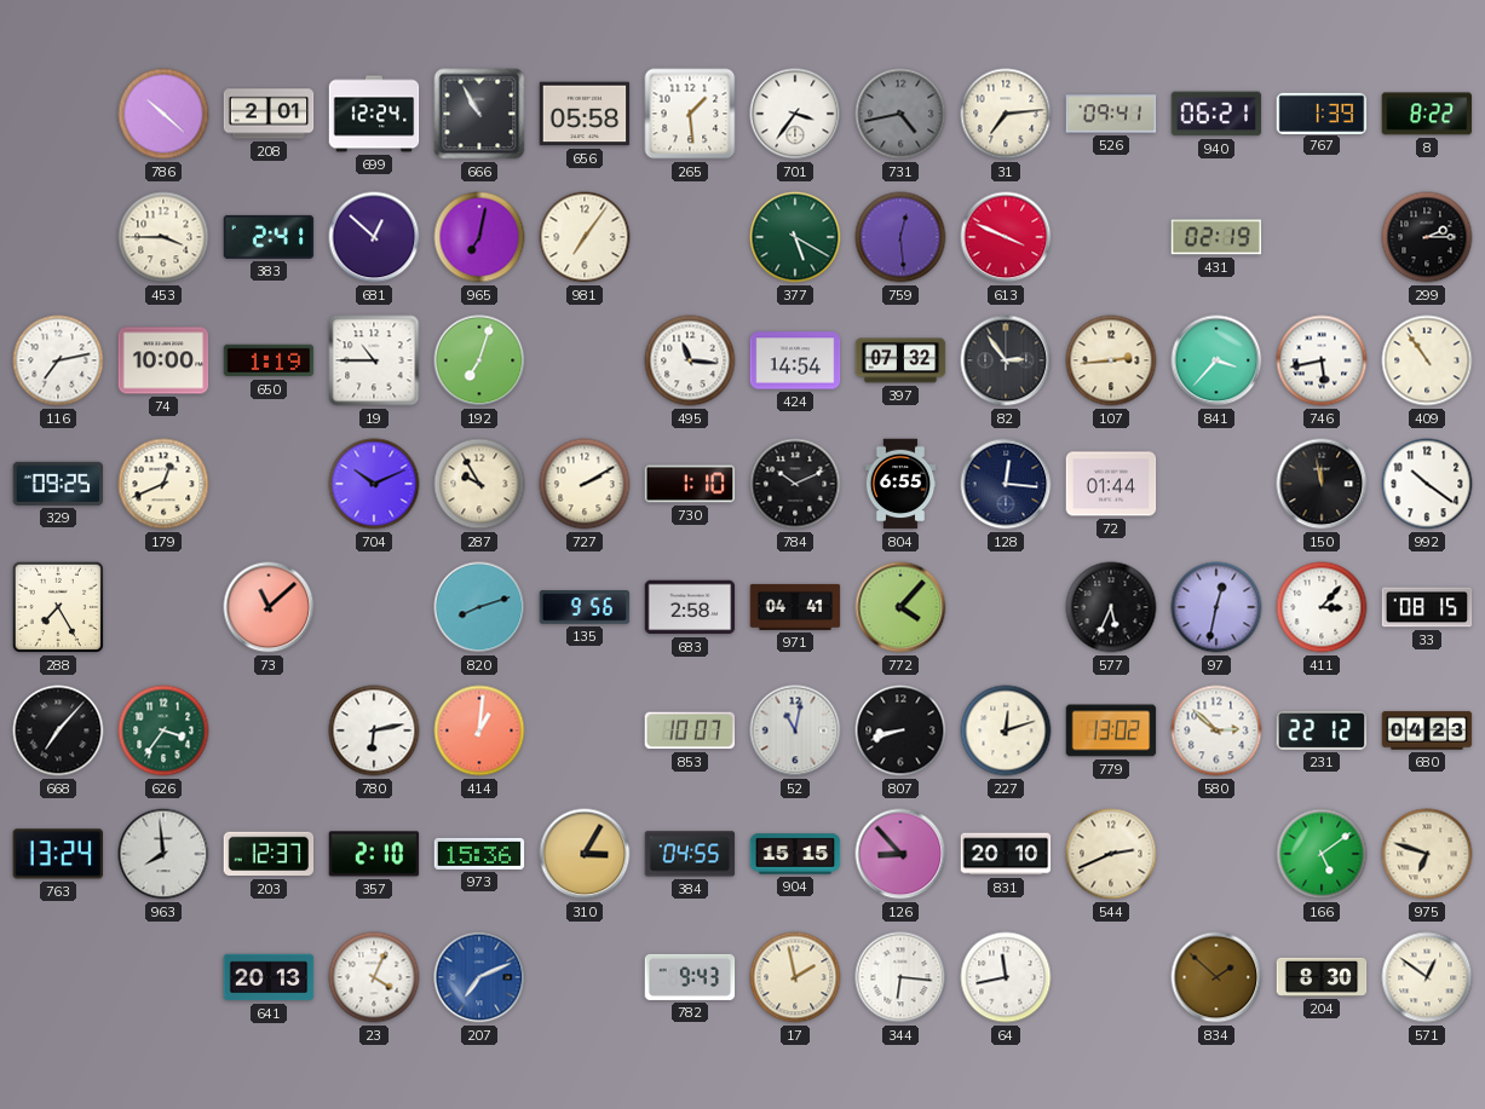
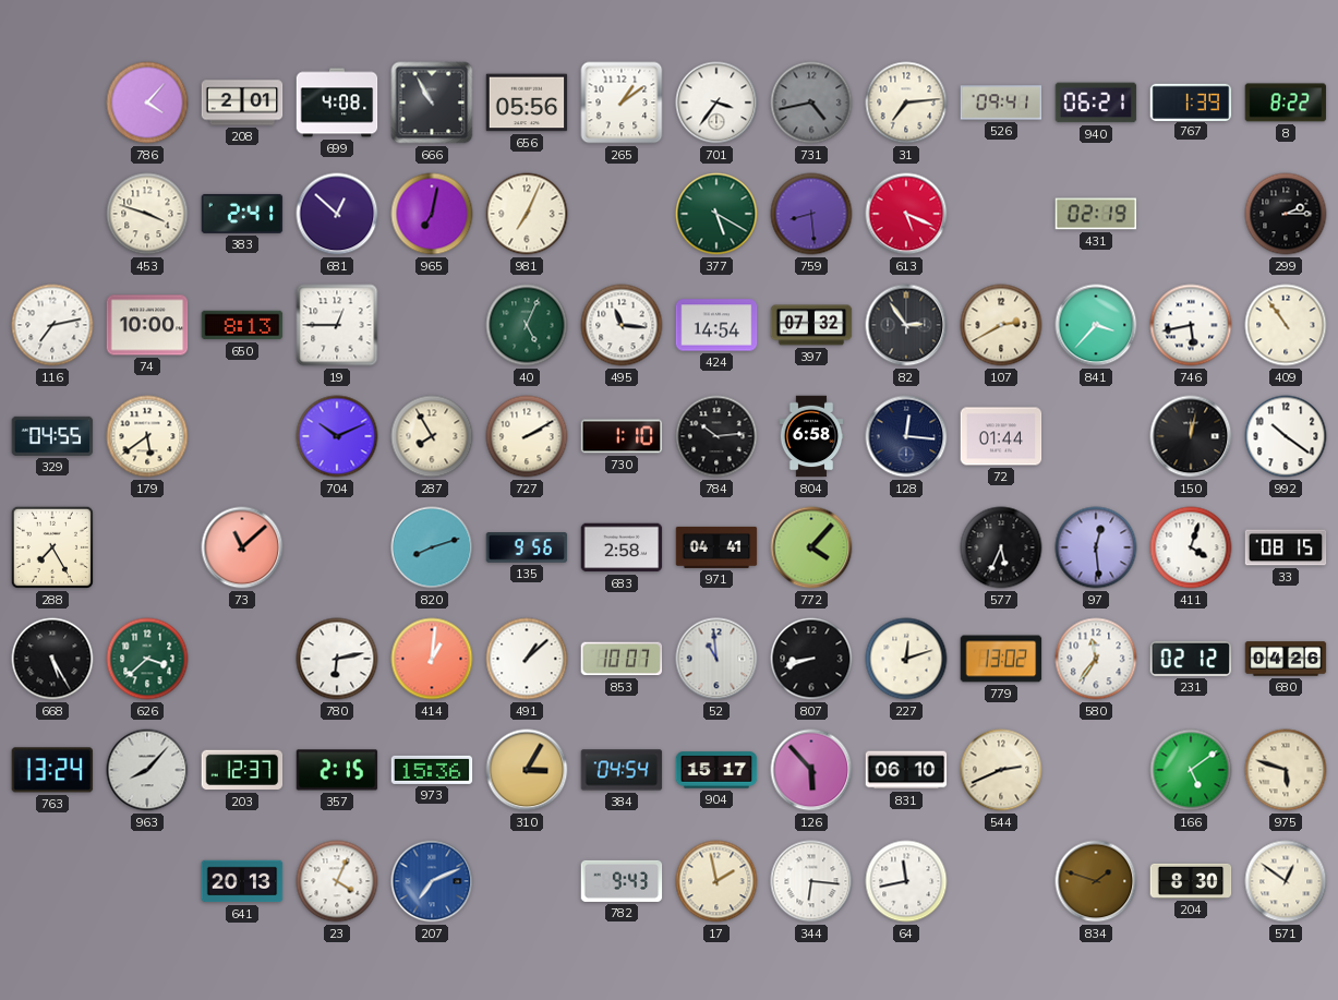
786: 10:22 -> 4:07
699: 12:24 -> 4:08
656: 05:58 -> 05:56
265: 1:29 -> 1:09
453: 3:45 -> 3:48
981: 7:06 -> 7:04
759: 12:29 -> 8:29
613: 3:49 -> 5:19
650: 1:19 -> 8:13
19: 10:45 -> 12:45
192: 7:03 -> none
40: none -> 5:04
107: 2:44 -> 2:40
329: 09:25 -> 04:55
179: 12:41 -> 5:39
287: 9:55 -> 7:55
784: 10:11 -> 10:14
804: 6:55 -> 6:58
150: 11:58 -> 12:02
97: 12:32 -> 12:29
411: 3:07 -> 4:03
668: 7:07 -> 5:25
626: 3:36 -> 3:38
491: none -> 1:08
52: 11:02 -> 10:59
580: 2:52 -> 11:36
231: 22:12 -> 02:12
680: 04:23 -> 04:26
963: 7:59 -> 8:07
357: 2:10 -> 2:15
384: 04:55 -> 04:54
904: 15:15 -> 15:17
126: 8:53 -> 5:53
831: 20:10 -> 06:10
975: 6:48 -> 5:48
834: 1:52 -> 1:48
